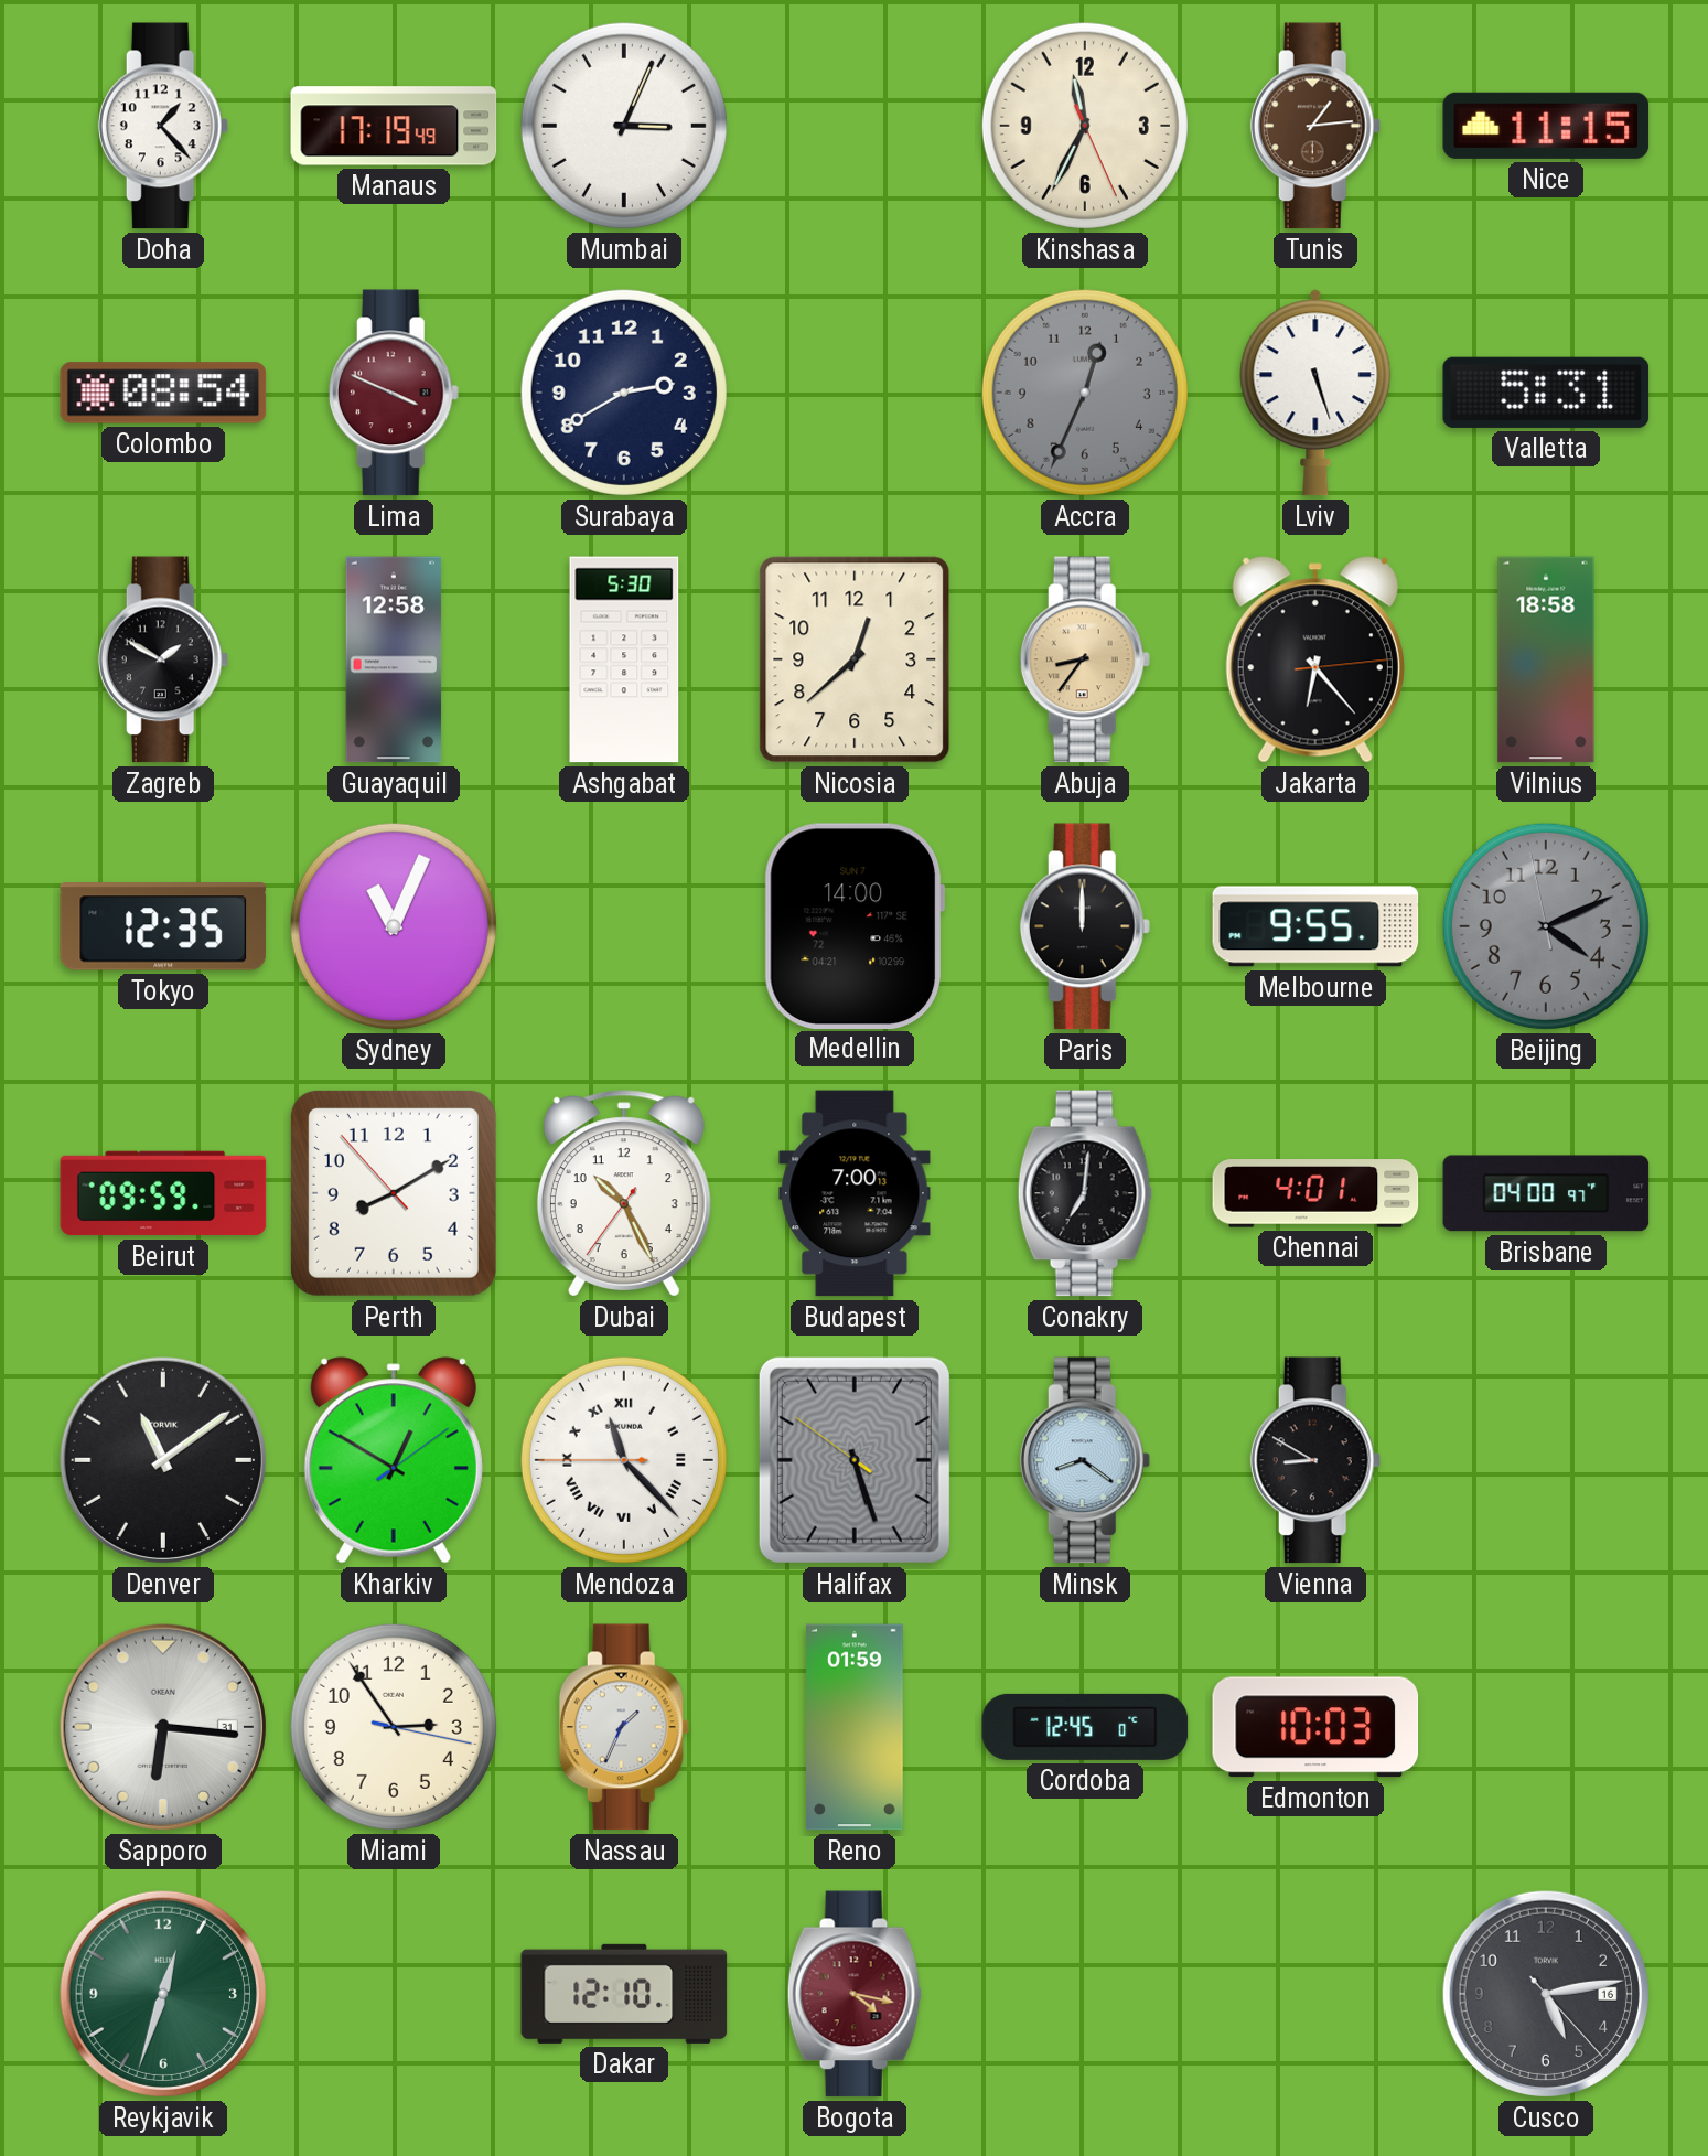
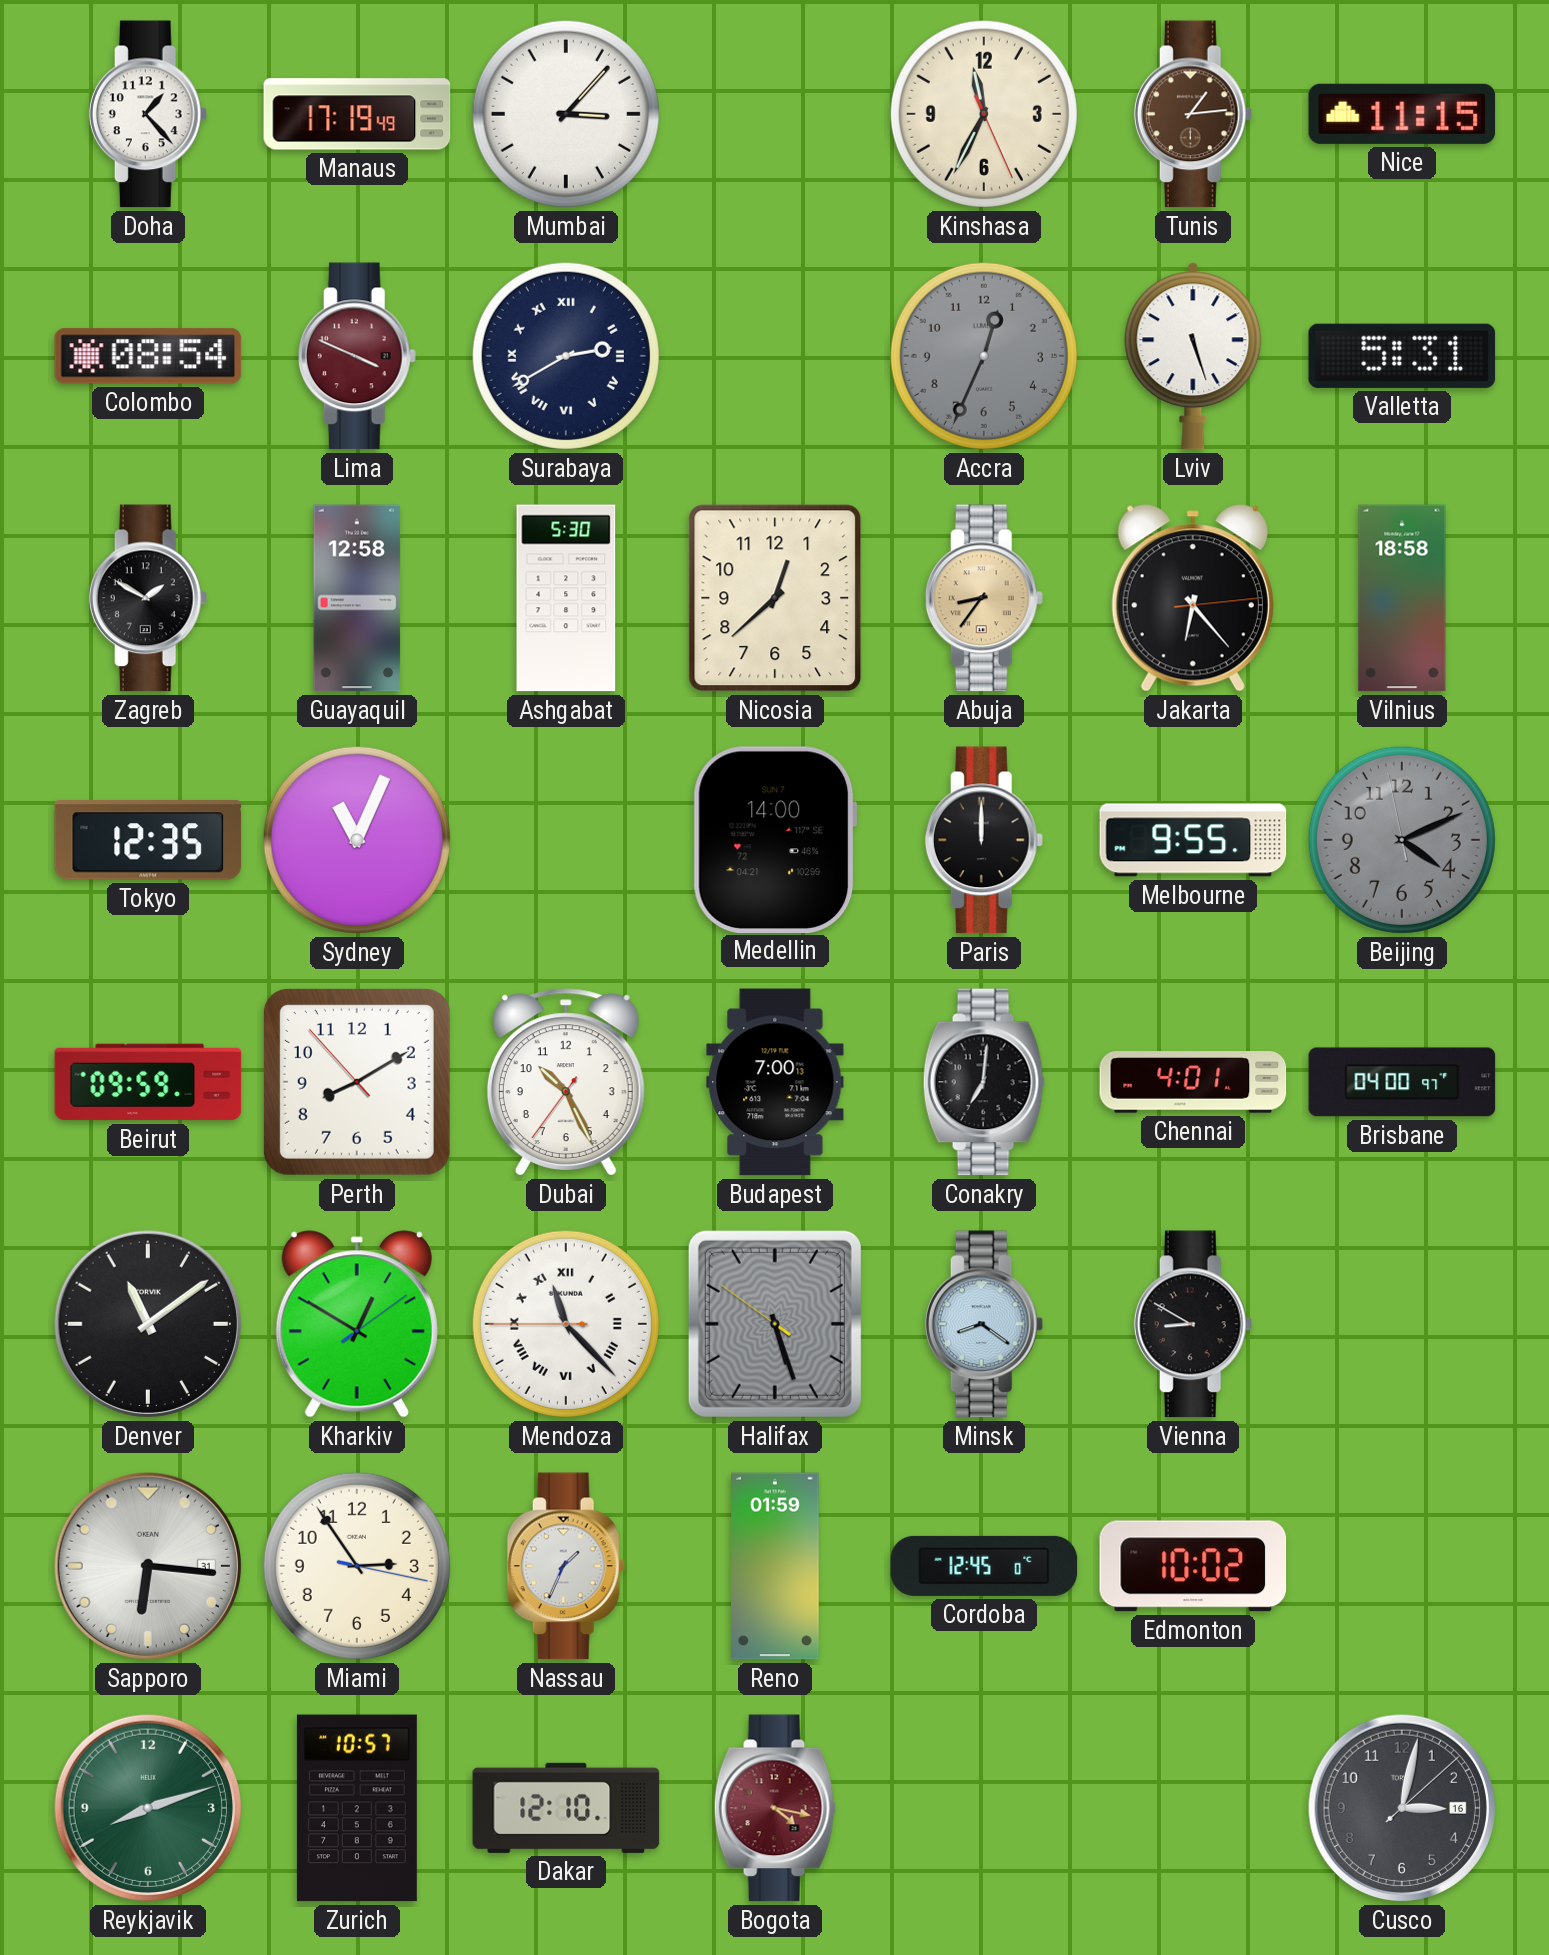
Mumbai: 3:04 -> 3:07
Surabaya numerals: Arabic -> Roman
Edmonton: 10:03 -> 10:02
Reykjavik: 12:33 -> 8:12
Zurich: none -> 10:57
Cusco: 5:13 -> 3:02
